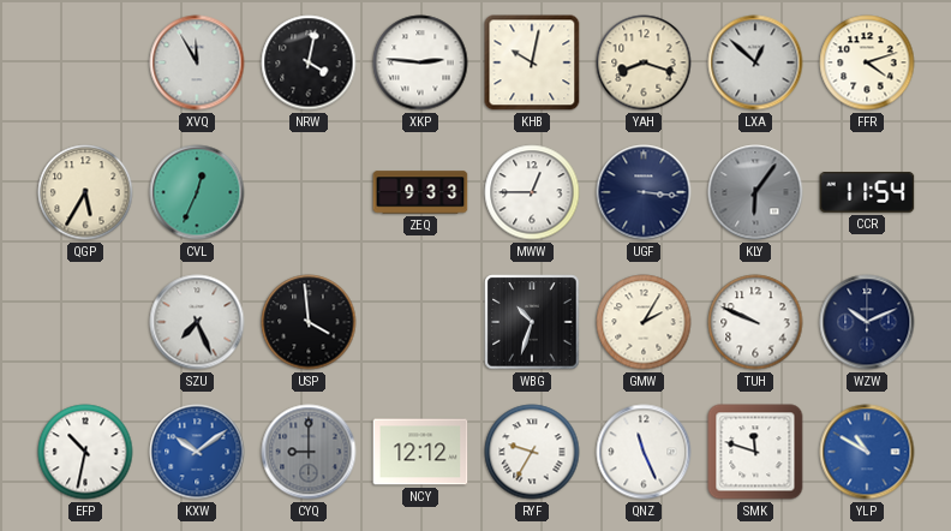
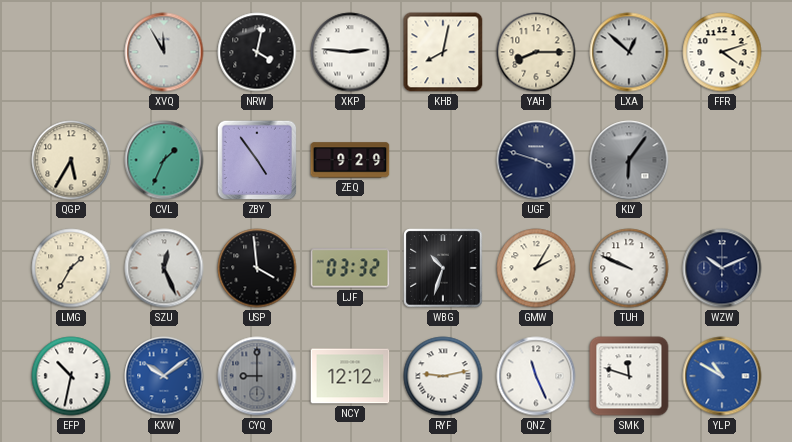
KHB: 10:02 -> 8:02
YAH: 8:18 -> 8:15
CVL: 12:34 -> 1:34
ZBY: none -> 4:54
ZEQ: 9:33 -> 9:29
MWW: 12:45 -> none
UGF: 3:16 -> 3:48
CCR: 11:54 -> none
LMG: none -> 1:35
SZU: 7:26 -> 12:26
LJF: none -> 03:32
RYF: 9:35 -> 9:13
